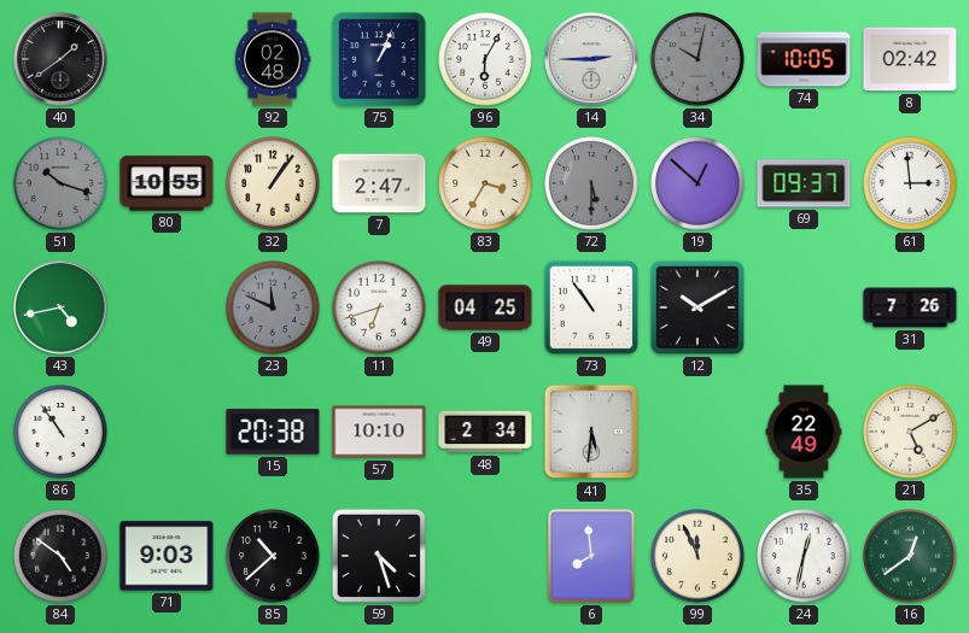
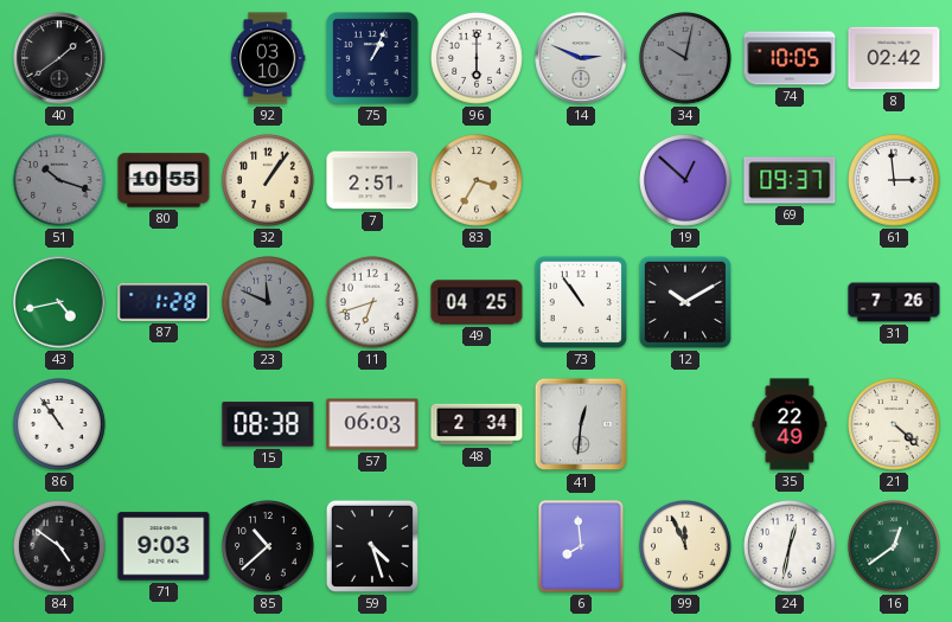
92: 02:48 -> 03:10
96: 6:05 -> 6:00
14: 2:45 -> 2:49
7: 2:47 -> 2:51
72: 5:30 -> none
87: none -> 1:28
15: 20:38 -> 08:38
57: 10:10 -> 06:03
41: 5:31 -> 12:31
21: 5:10 -> 4:22
